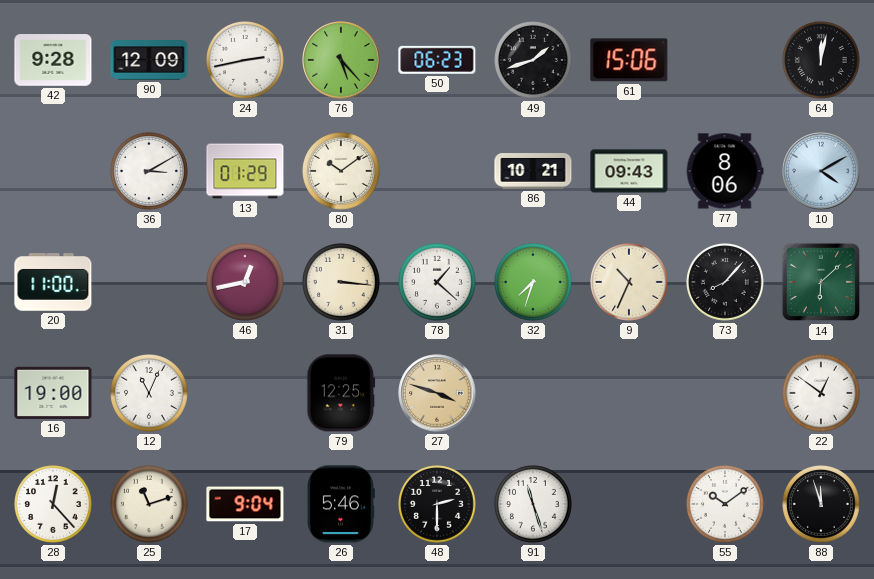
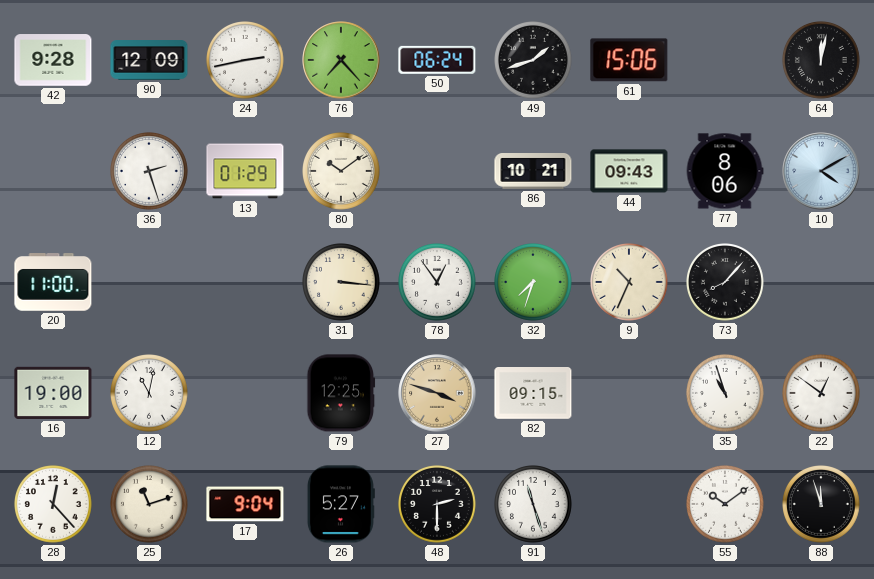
76: 5:23 -> 7:23
50: 06:23 -> 06:24
36: 3:10 -> 2:27
46: 12:43 -> none
78: 1:22 -> 12:54
14: 6:08 -> none
12: 11:04 -> 11:02
82: none -> 09:15
35: none -> 10:57
26: 5:46 -> 5:27
